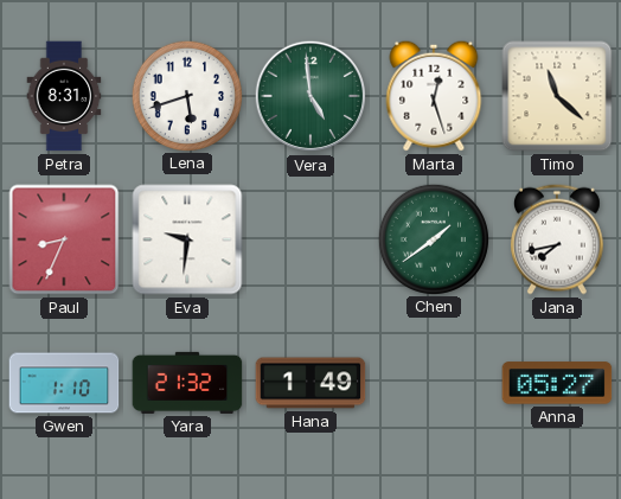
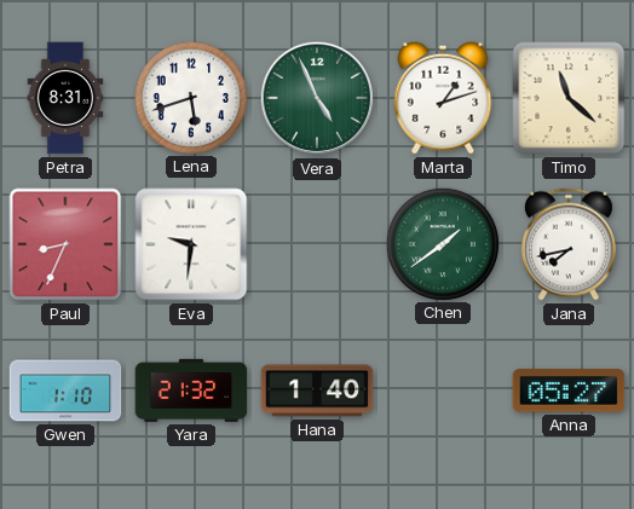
Vera: 4:59 -> 4:56
Marta: 12:27 -> 1:12
Hana: 1:49 -> 1:40
